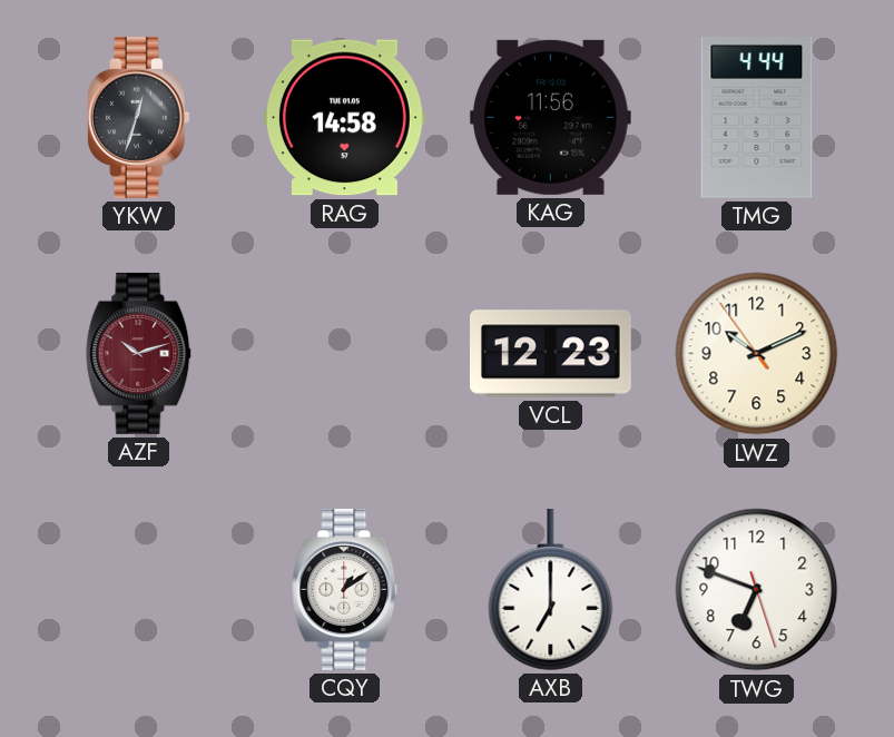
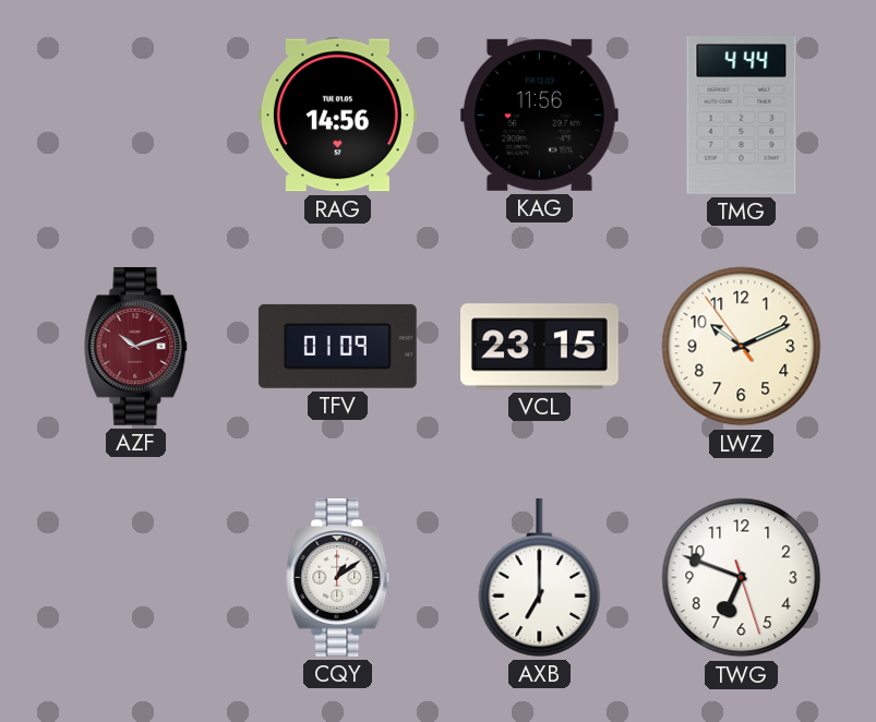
YKW: 12:33 -> none
RAG: 14:58 -> 14:56
TFV: none -> 01:09
VCL: 12:23 -> 23:15
